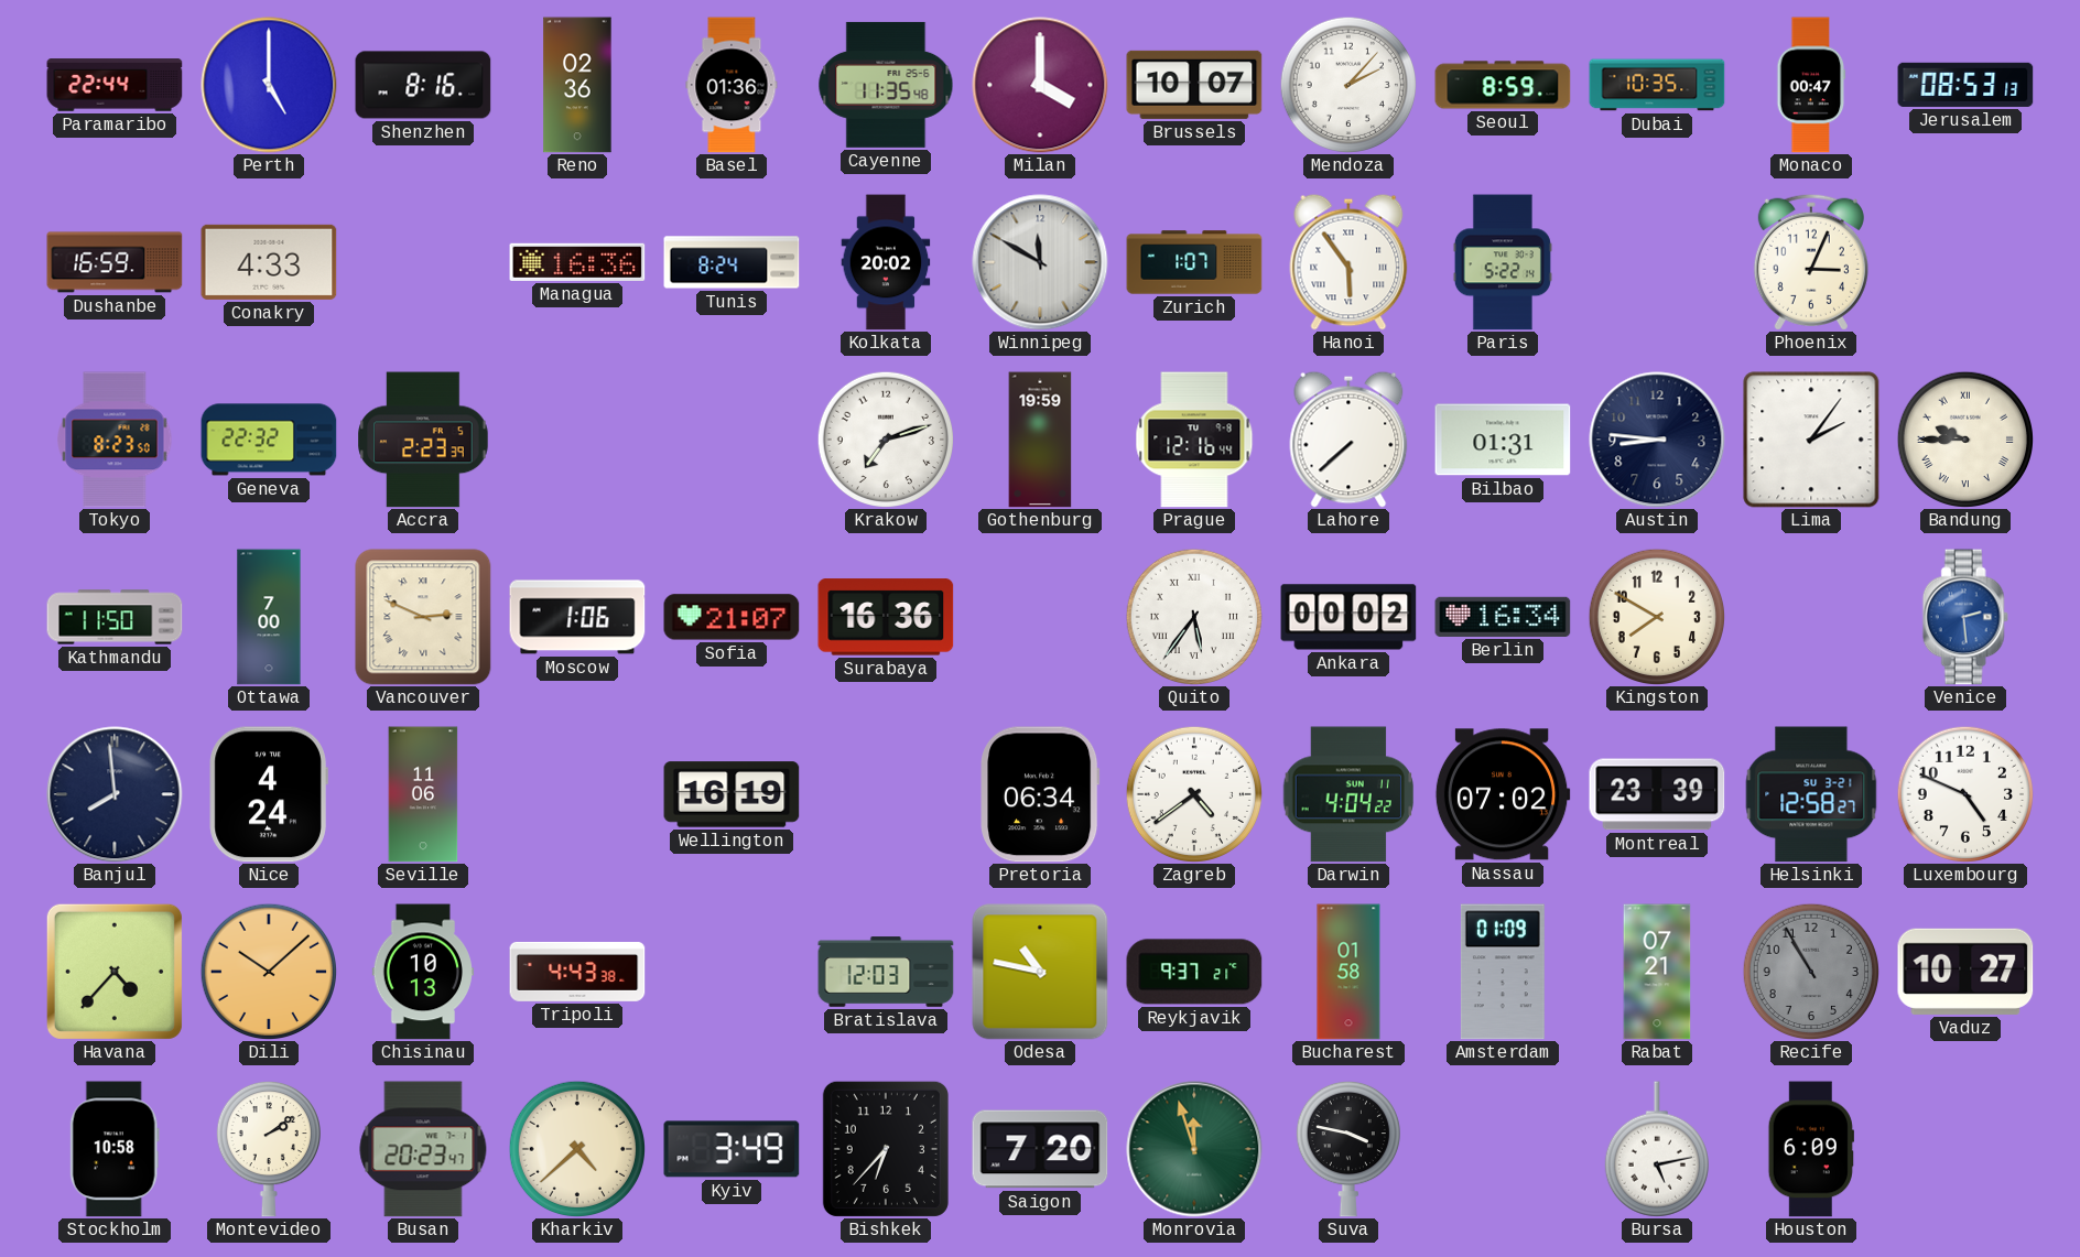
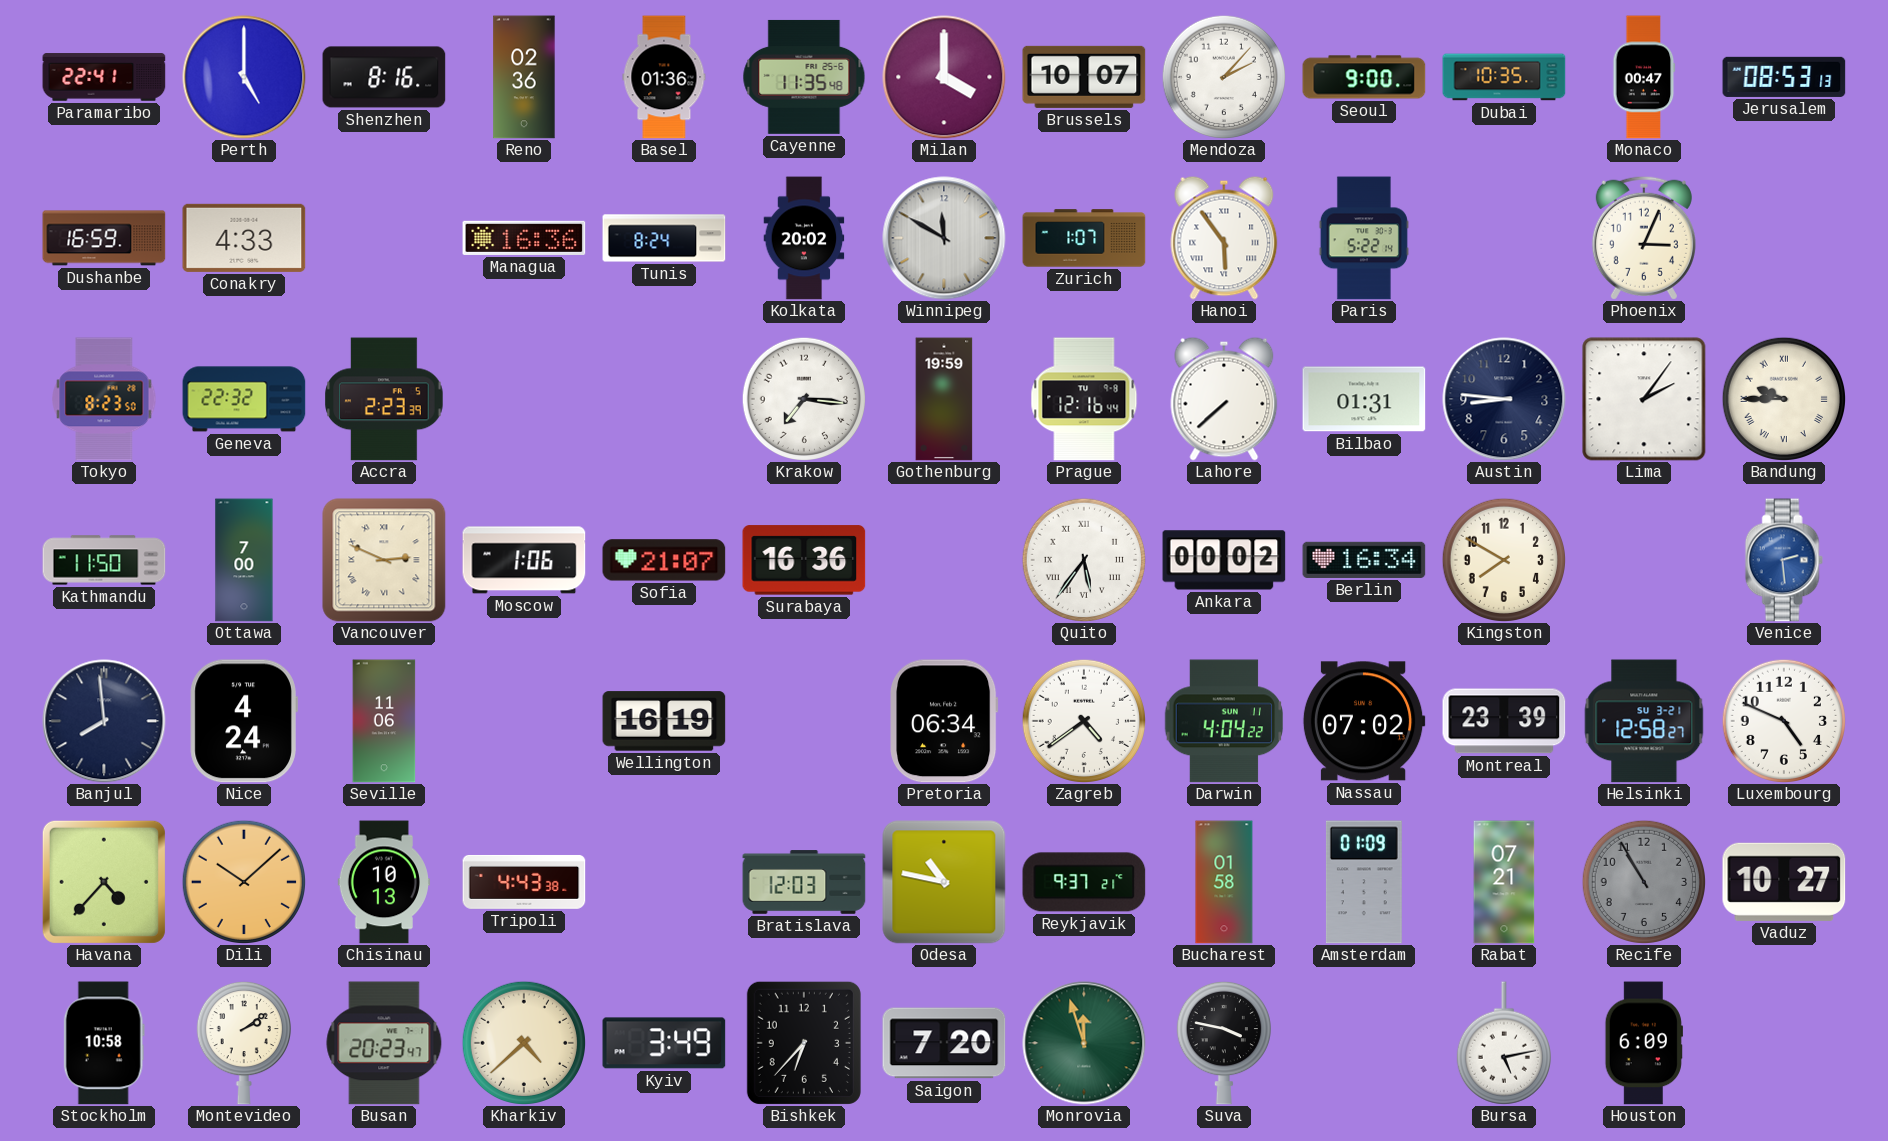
Paramaribo: 22:44 -> 22:41
Seoul: 8:59 -> 9:00
Krakow: 7:12 -> 7:16
